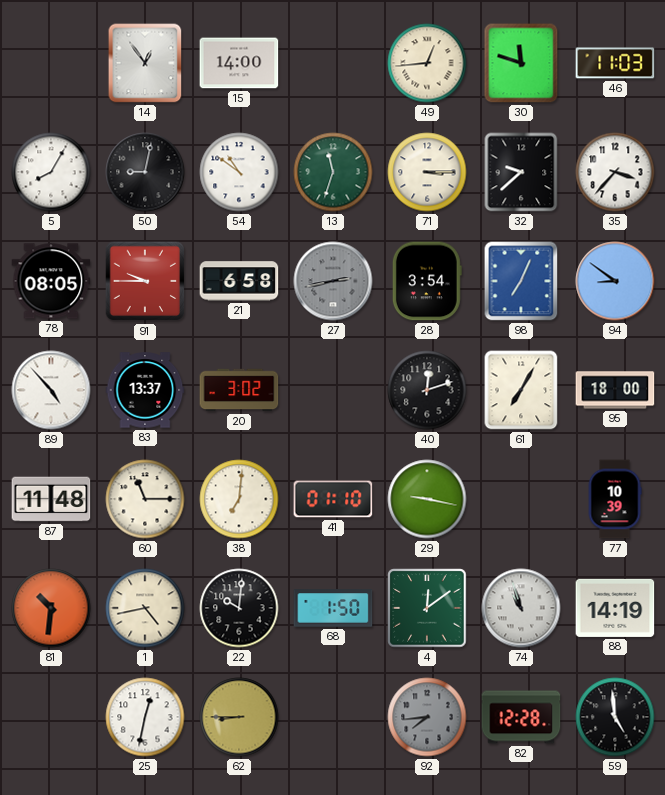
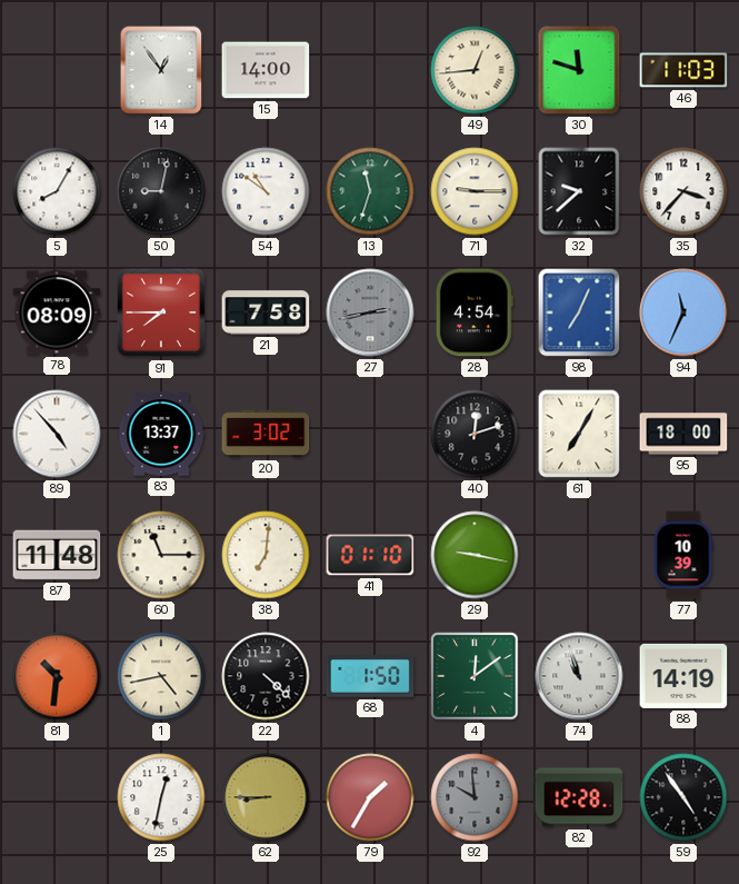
71: 3:15 -> 9:15
78: 08:05 -> 08:09
91: 9:45 -> 7:45
21: 6:58 -> 7:58
28: 3:54 -> 4:54
94: 8:51 -> 11:34
22: 10:01 -> 4:22
79: none -> 1:35
92: 7:44 -> 9:59
59: 4:59 -> 4:54
